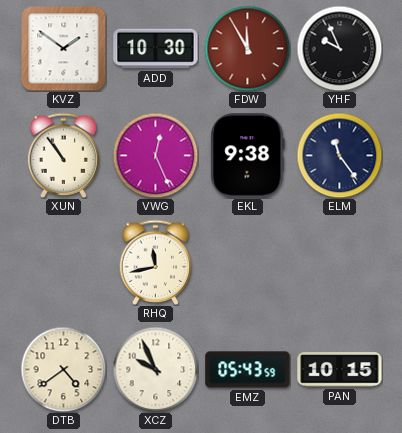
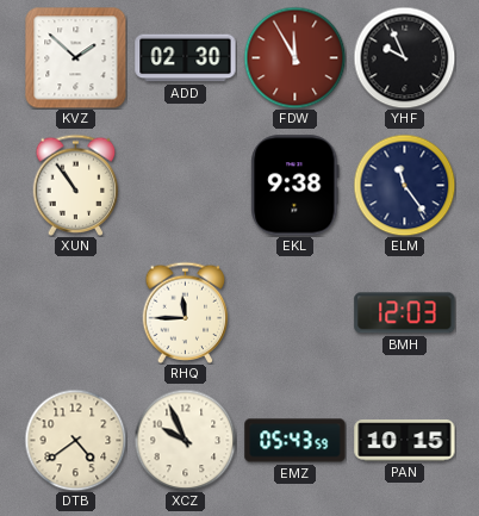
KVZ: 1:51 -> 1:52
ADD: 10:30 -> 02:30
VWG: 12:26 -> none
RHQ: 11:43 -> 11:45
BMH: none -> 12:03
